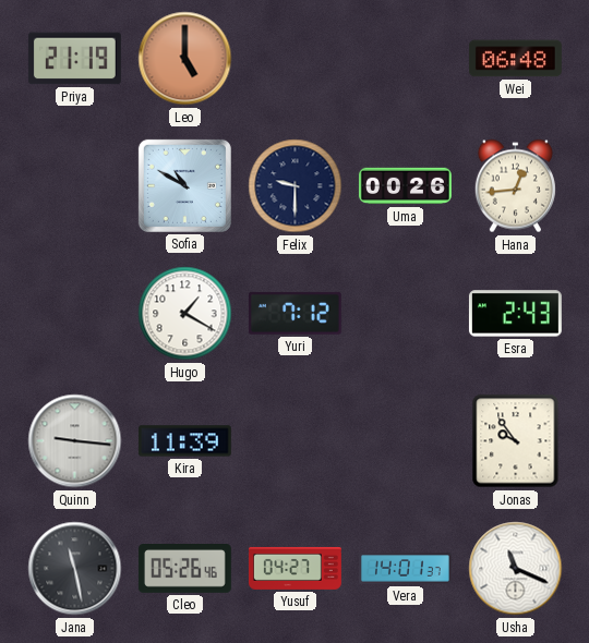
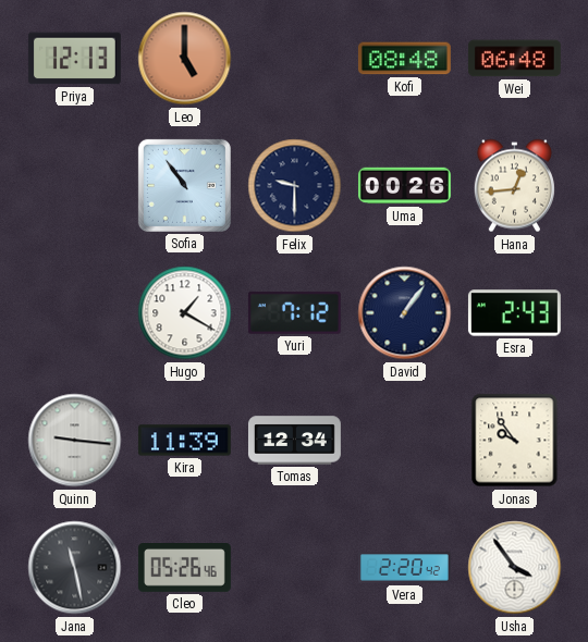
Priya: 21:19 -> 12:13
Kofi: none -> 08:48
Sofia: 10:50 -> 10:54
David: none -> 1:06
Tomas: none -> 12:34
Yusuf: 04:27 -> none
Vera: 14:01 -> 2:20
Usha: 11:19 -> 3:54
